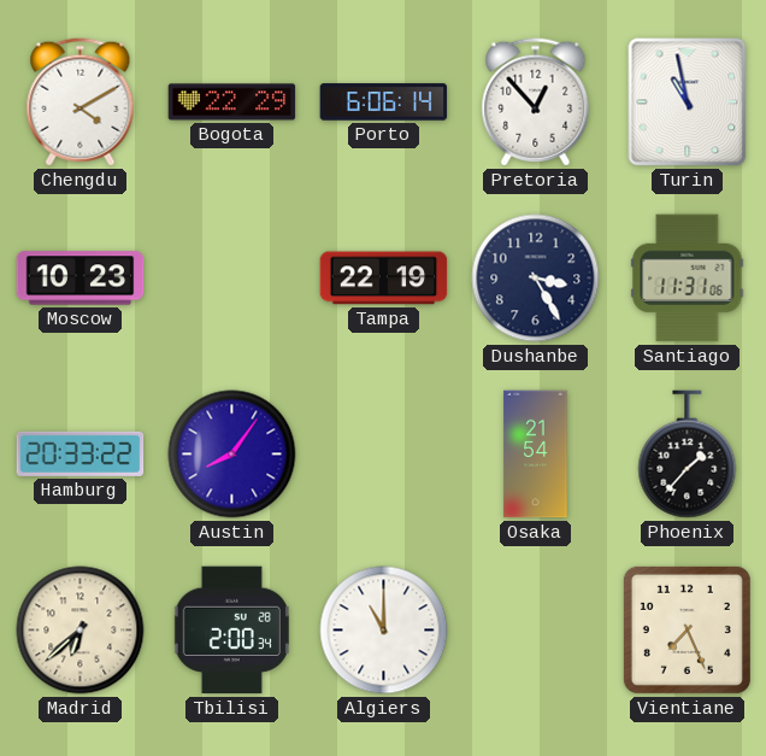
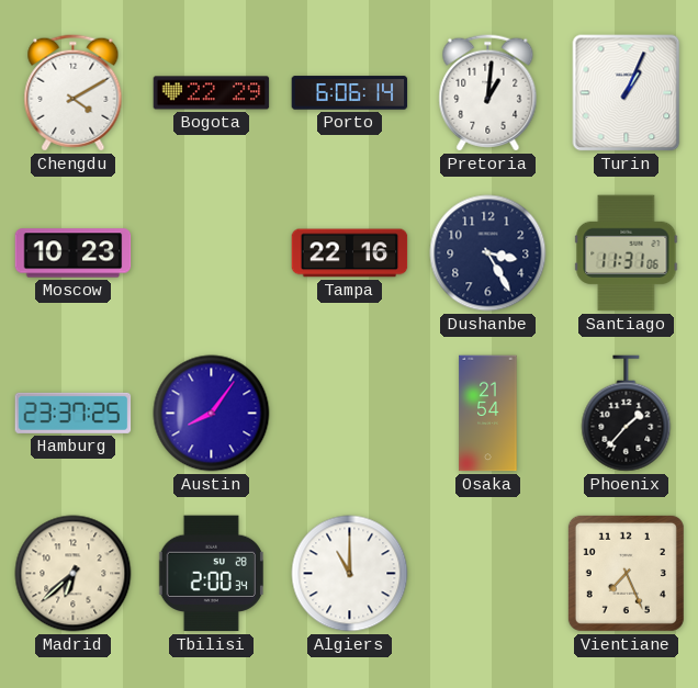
Pretoria: 12:53 -> 1:01
Turin: 10:58 -> 1:04
Tampa: 22:19 -> 22:16
Hamburg: 20:33 -> 23:37
